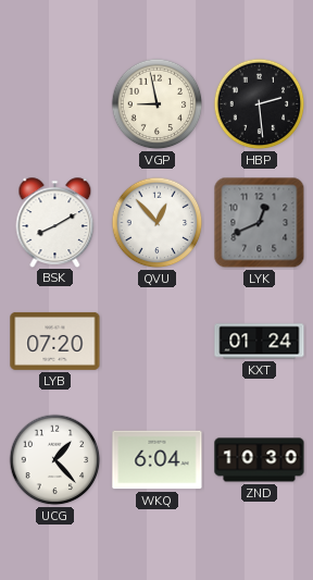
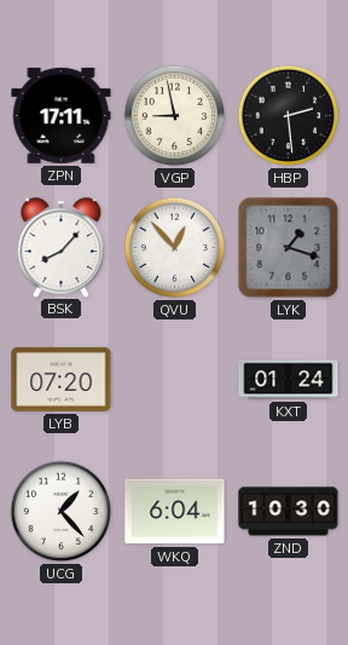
ZPN: none -> 17:11
BSK: 8:10 -> 8:07
LYK: 12:41 -> 1:18
